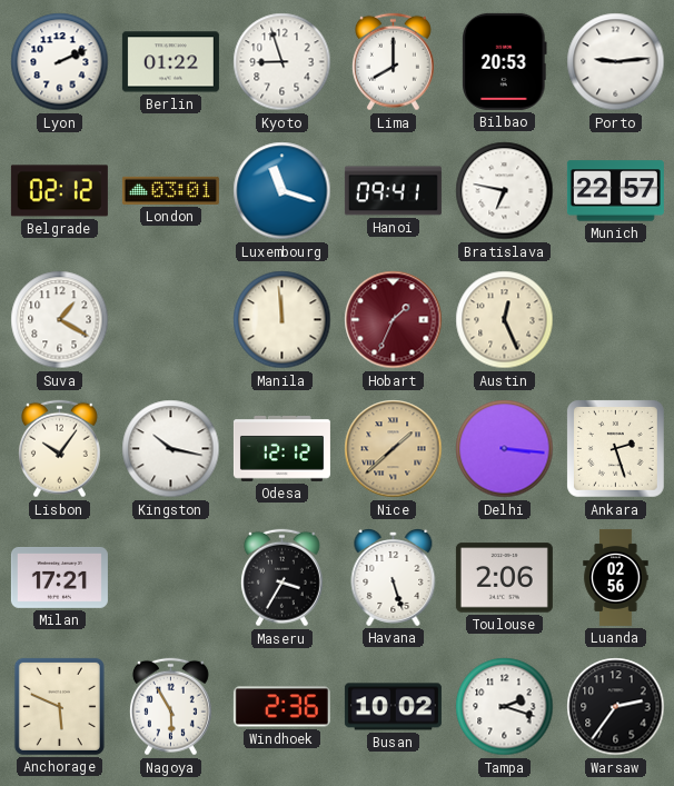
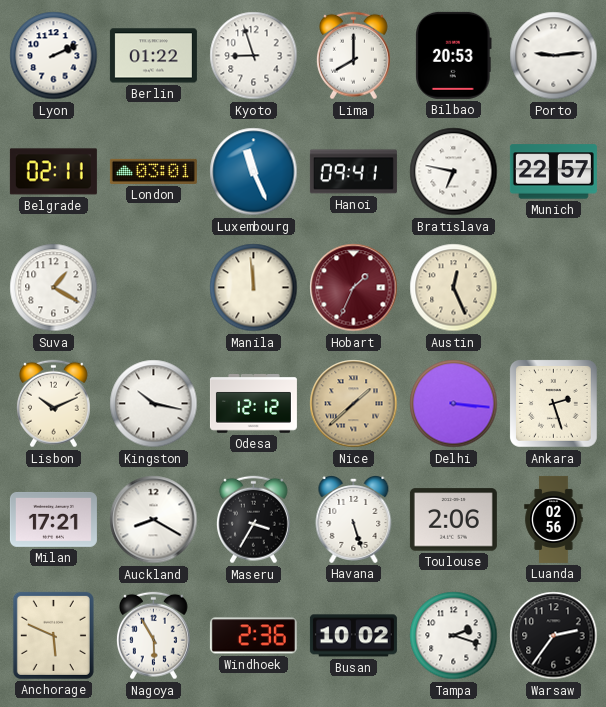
Belgrade: 02:12 -> 02:11
Luxembourg: 11:18 -> 11:26
Lisbon: 10:06 -> 10:11
Auckland: none -> 8:20
